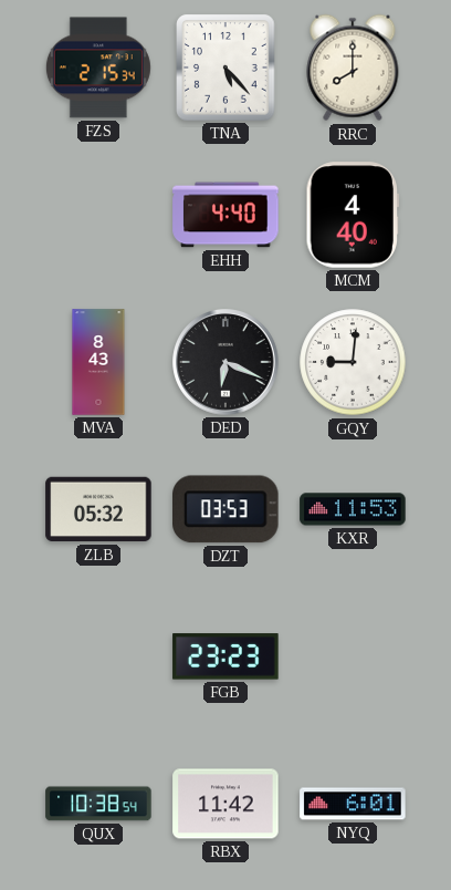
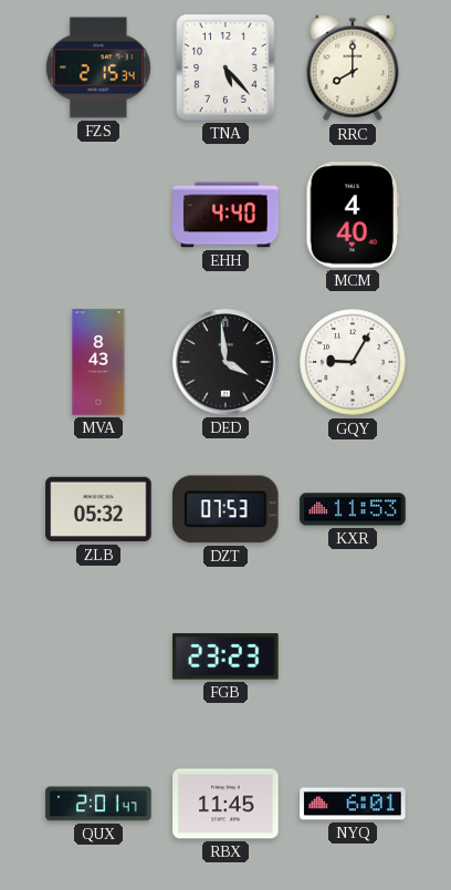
DED: 6:19 -> 3:59
GQY: 9:01 -> 9:05
DZT: 03:53 -> 07:53
QUX: 10:38 -> 2:01
RBX: 11:42 -> 11:45
